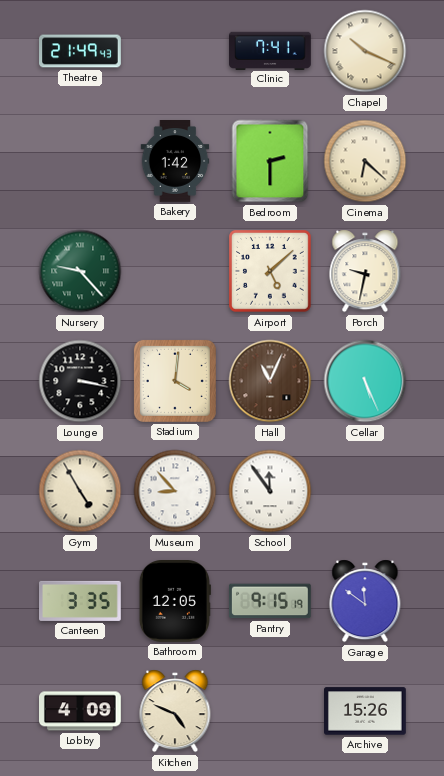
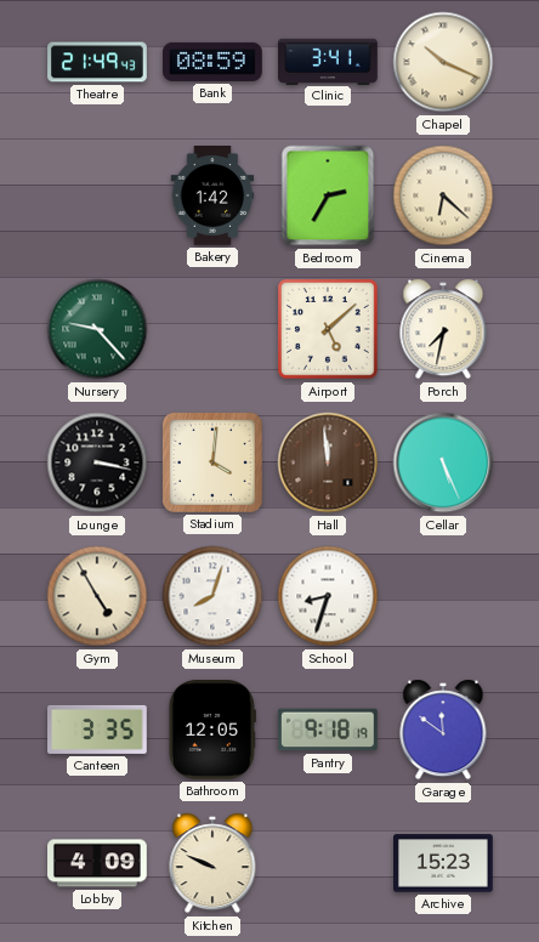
Bank: none -> 08:59
Clinic: 7:41 -> 3:41
Bedroom: 2:30 -> 2:35
Porch: 9:32 -> 7:32
Hall: 11:04 -> 11:59
Museum: 8:53 -> 8:03
School: 11:54 -> 8:33
Pantry: 9:15 -> 9:18
Kitchen: 4:49 -> 9:49
Archive: 15:26 -> 15:23
